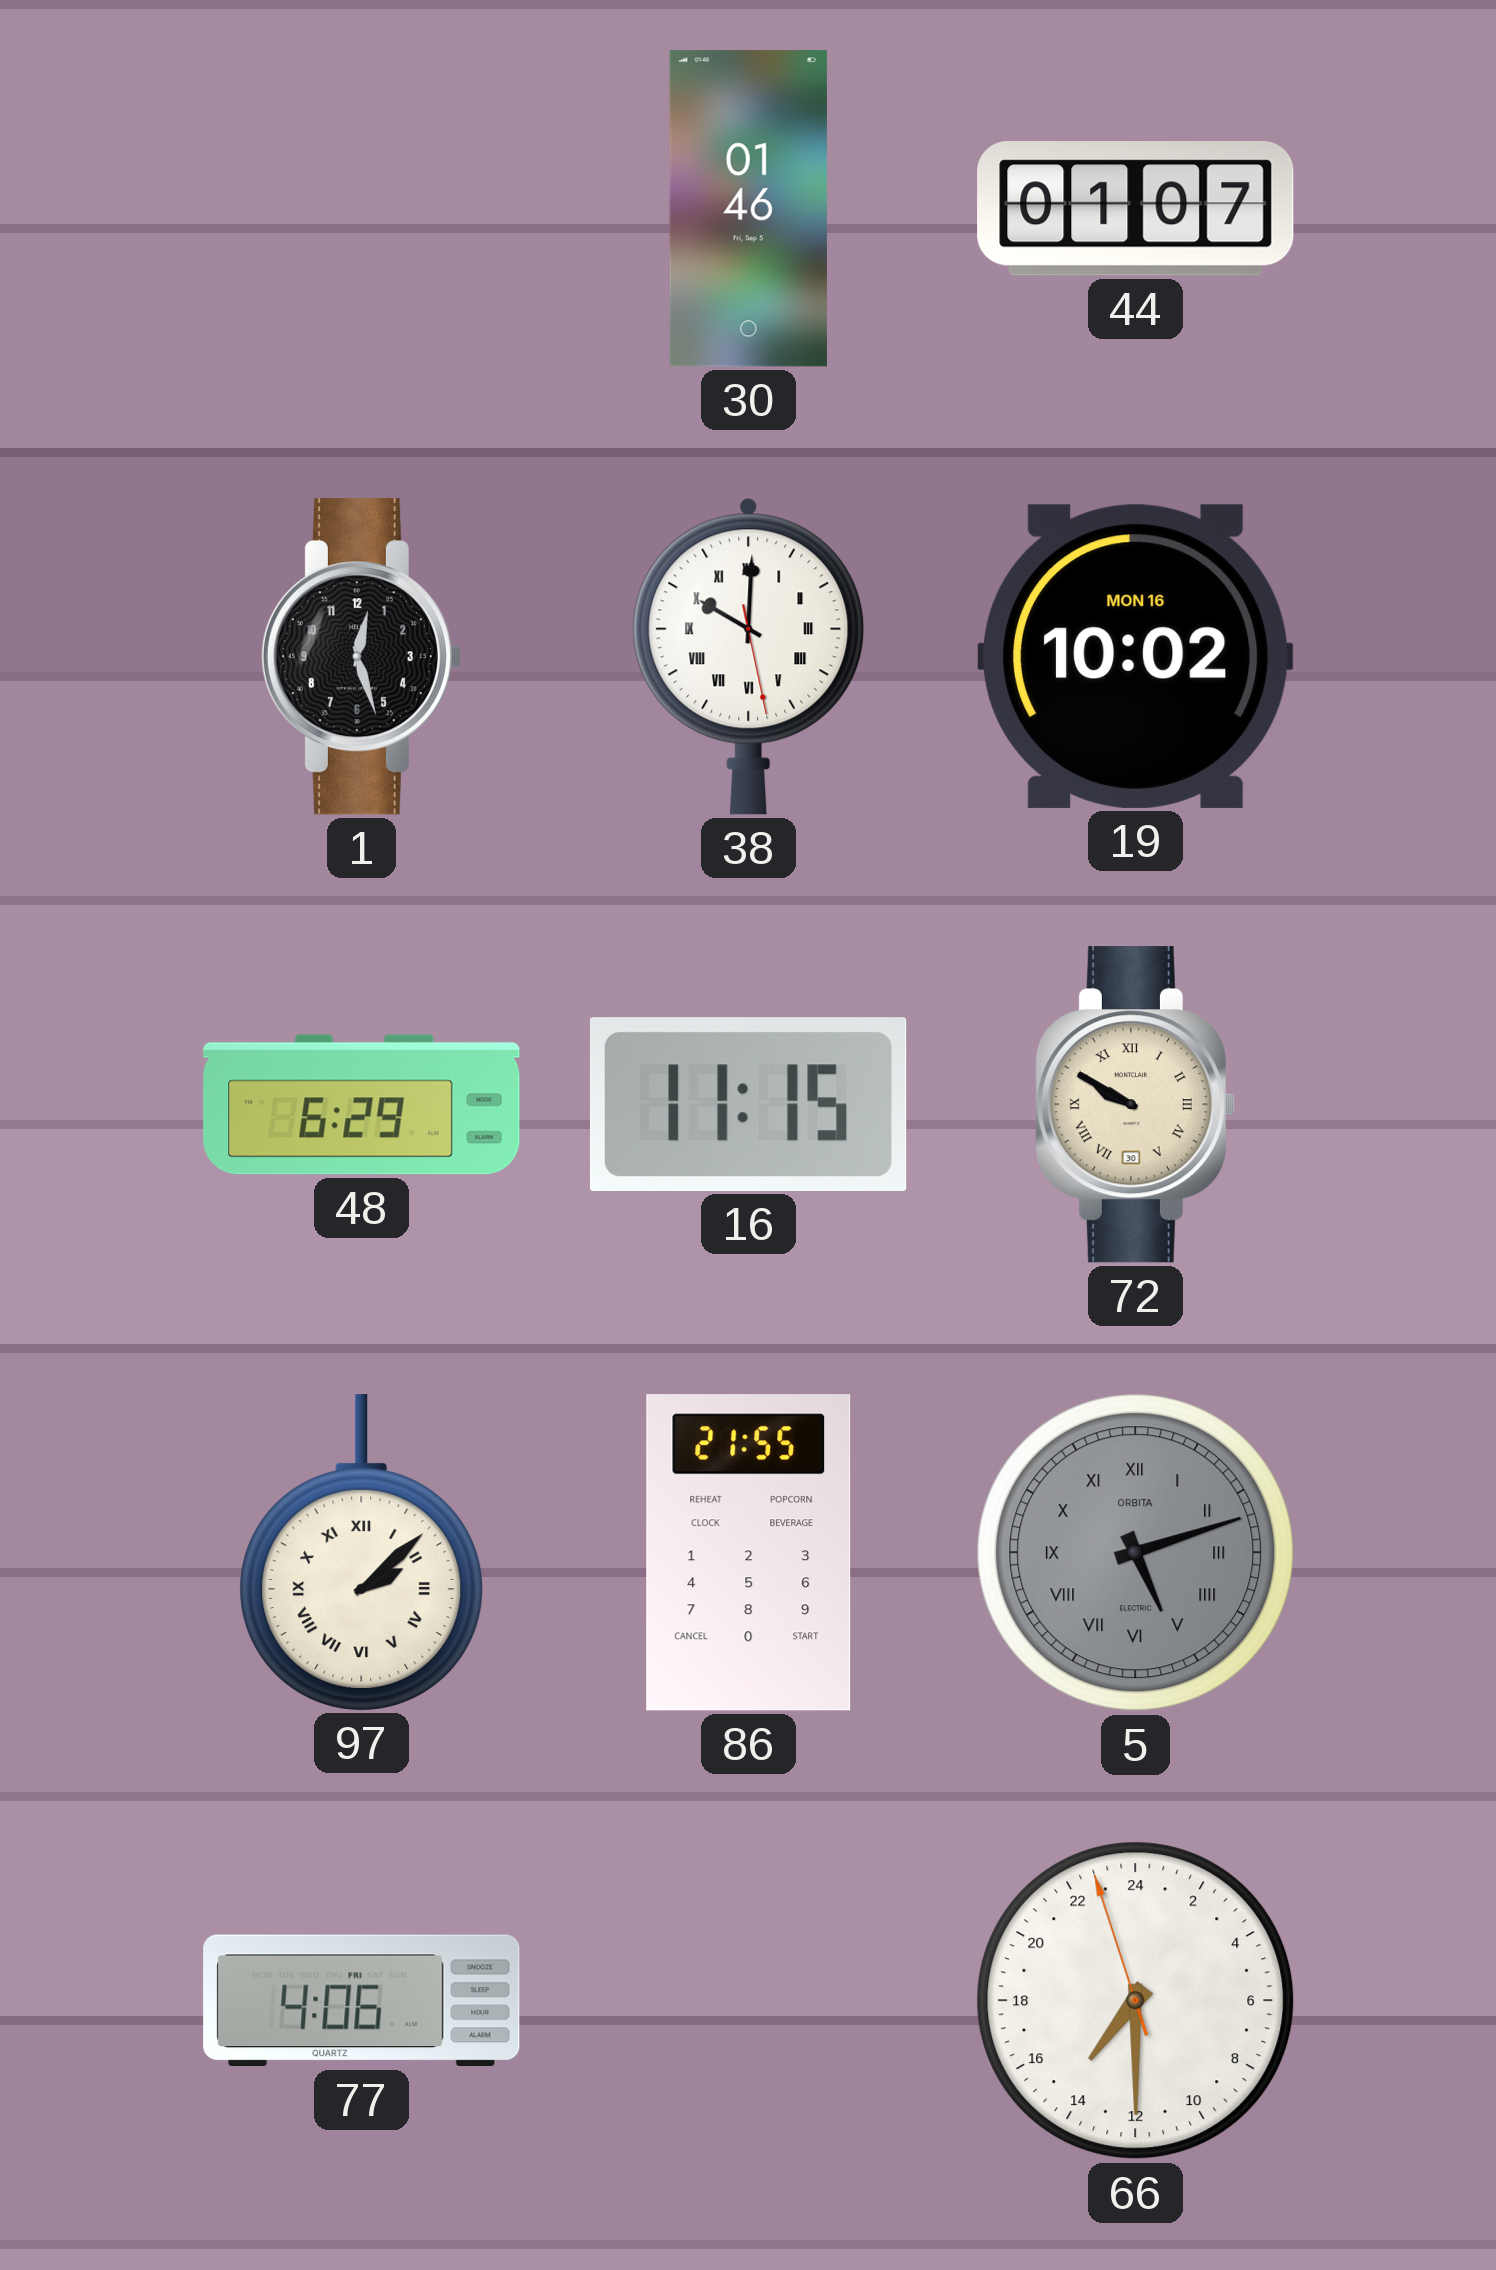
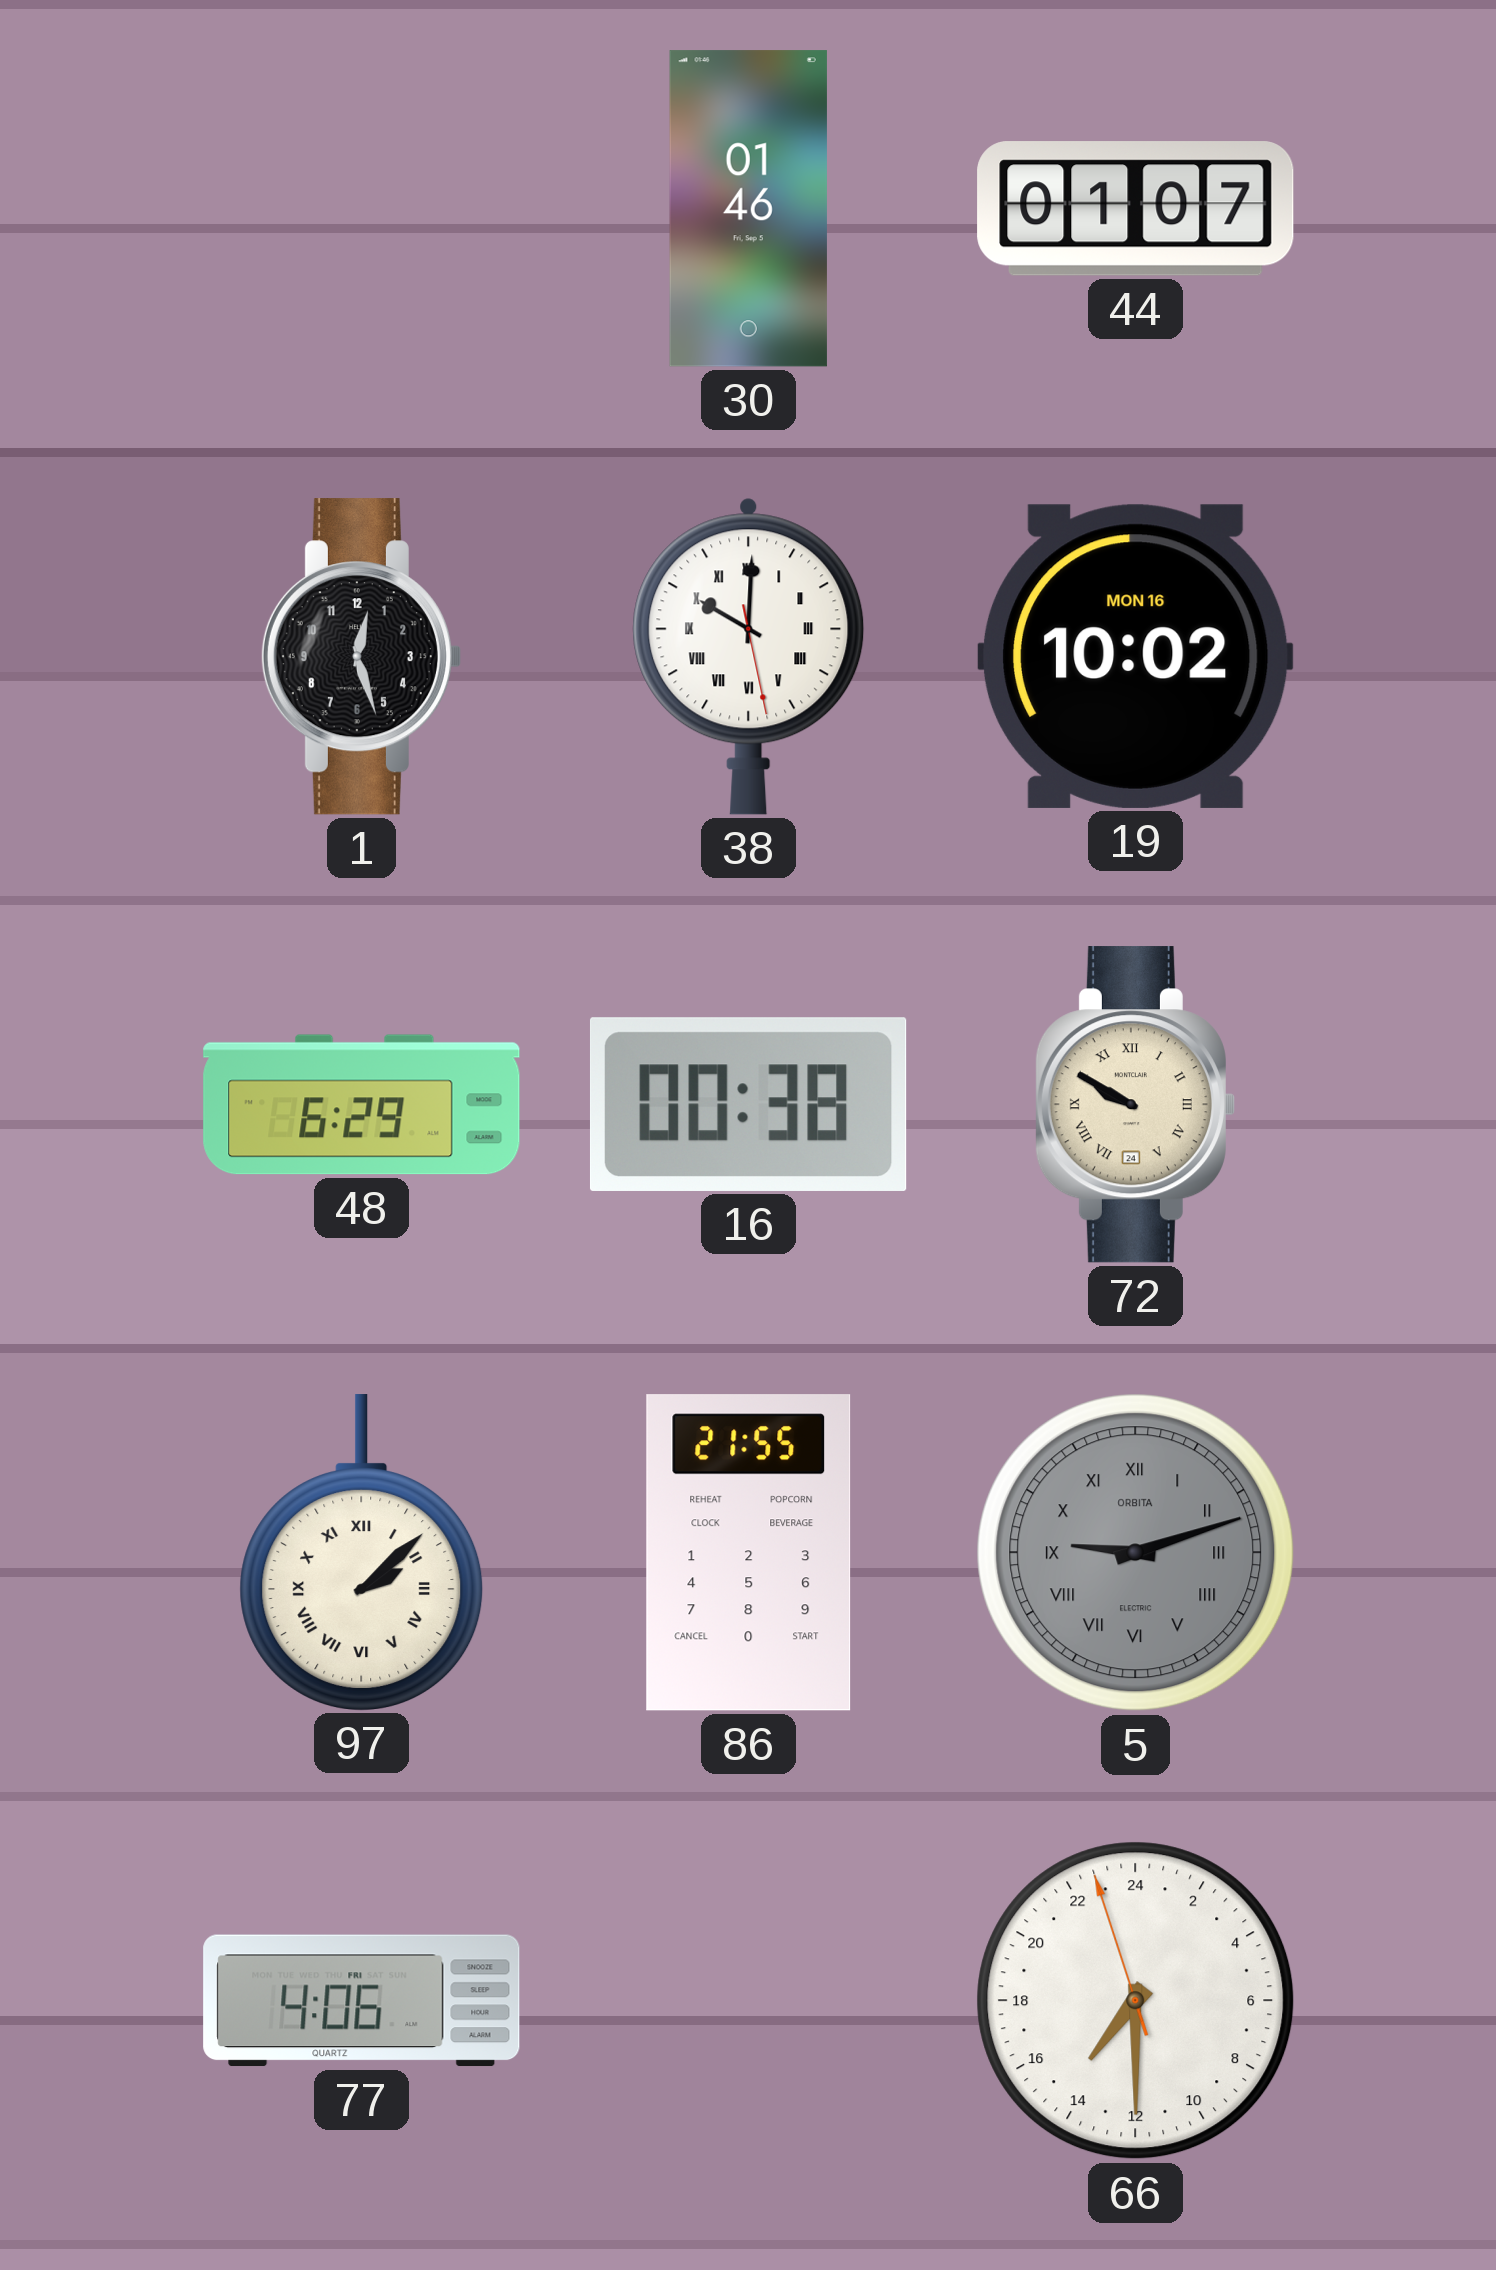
16: 11:15 -> 00:38
72 date: 30 -> 24
5: 5:12 -> 9:12
